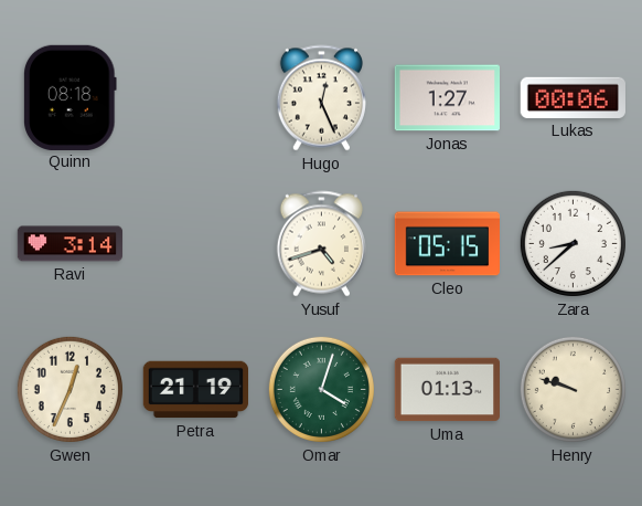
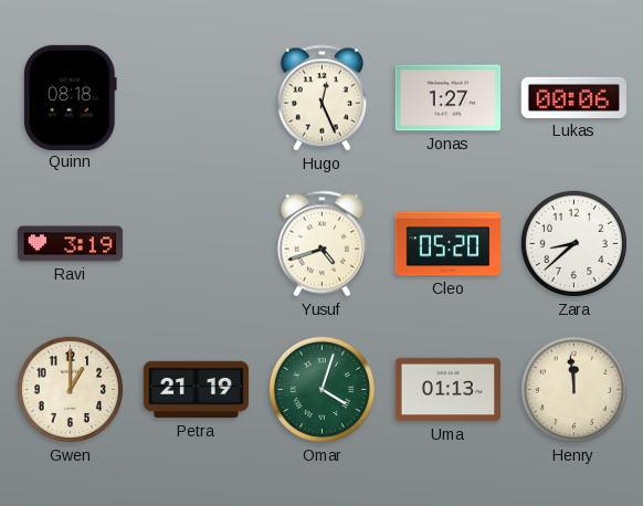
Ravi: 3:14 -> 3:19
Cleo: 05:15 -> 05:20
Gwen: 12:34 -> 1:00
Henry: 9:48 -> 11:59
